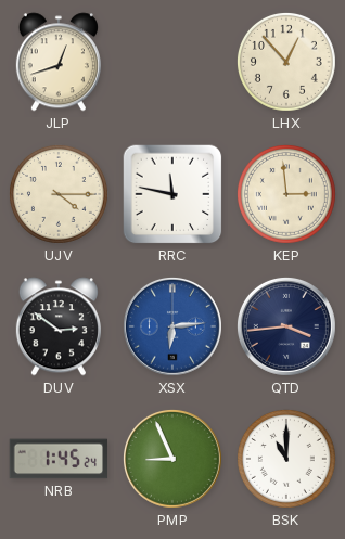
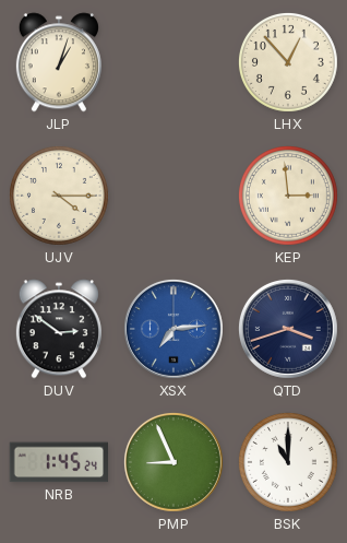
JLP: 12:42 -> 1:03
RRC: 11:47 -> none
XSX: 6:14 -> 7:14
QTD: 3:44 -> 3:42
